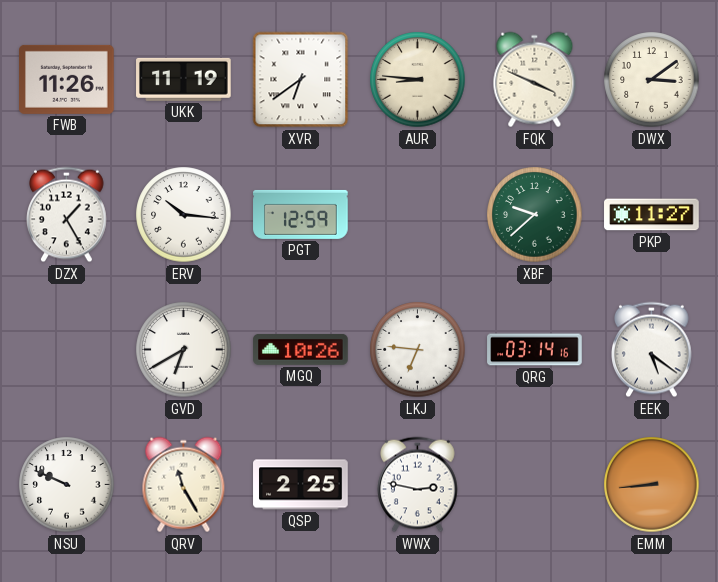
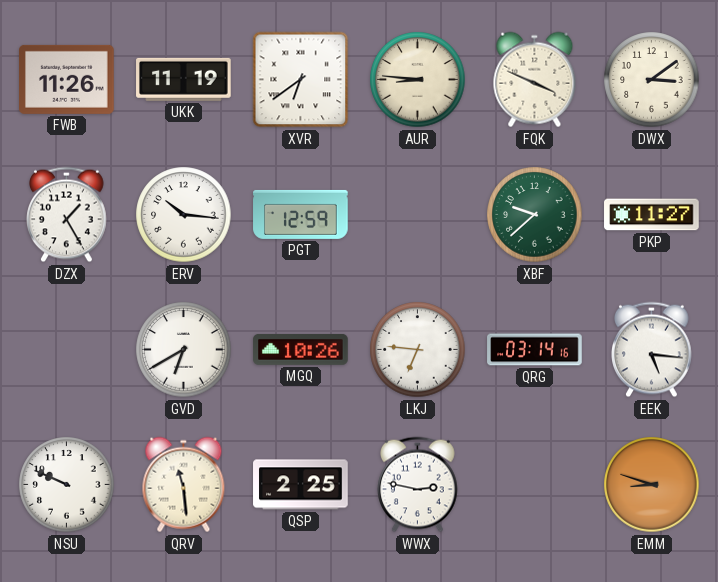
EEK: 5:21 -> 5:16
QRV: 11:25 -> 11:29
EMM: 8:44 -> 8:48
